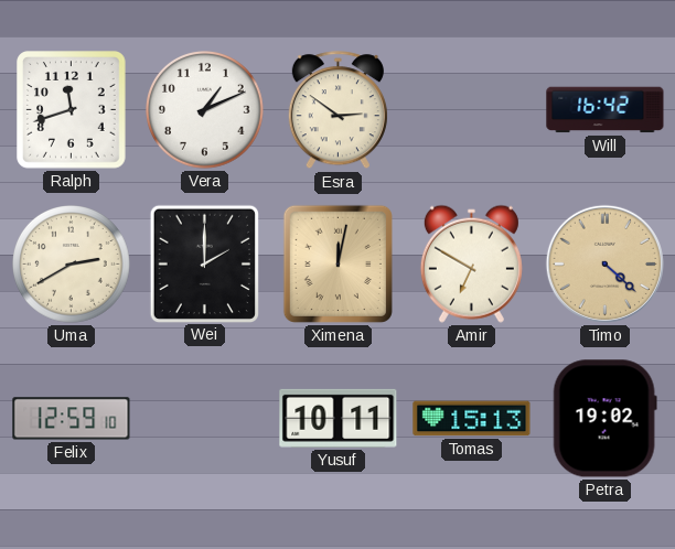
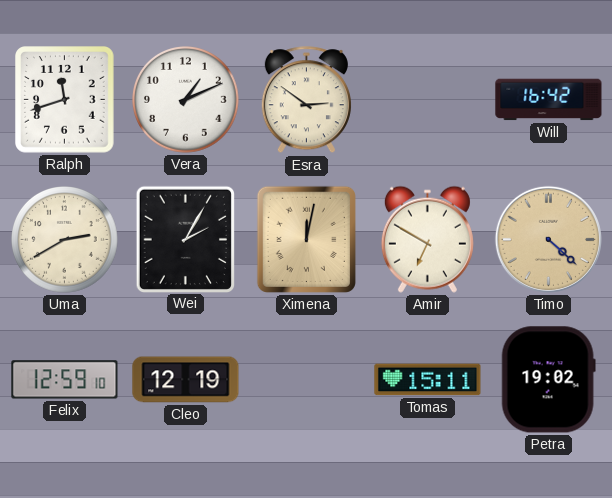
Wei: 2:00 -> 2:05
Cleo: none -> 12:19
Yusuf: 10:11 -> none
Tomas: 15:13 -> 15:11
